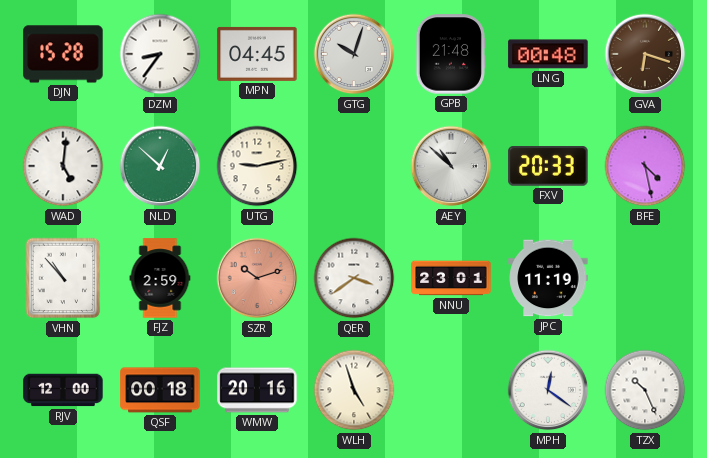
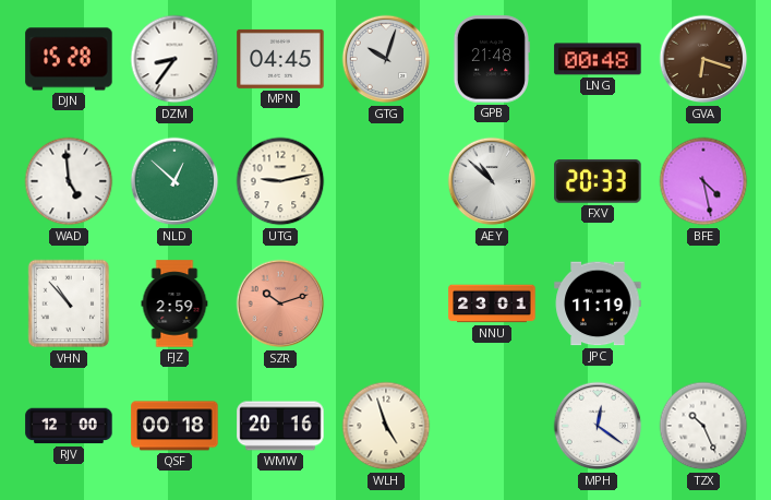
WAD: 5:01 -> 4:59
QER: 3:39 -> none
